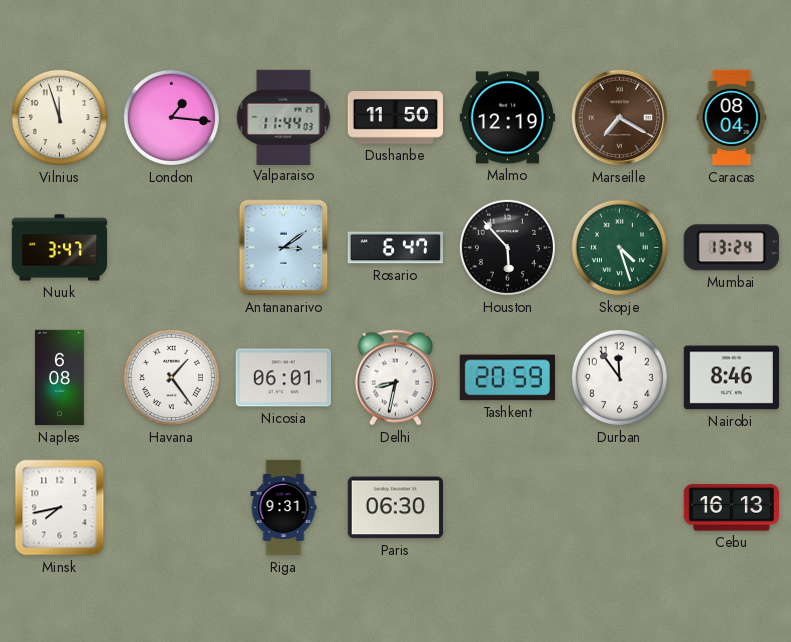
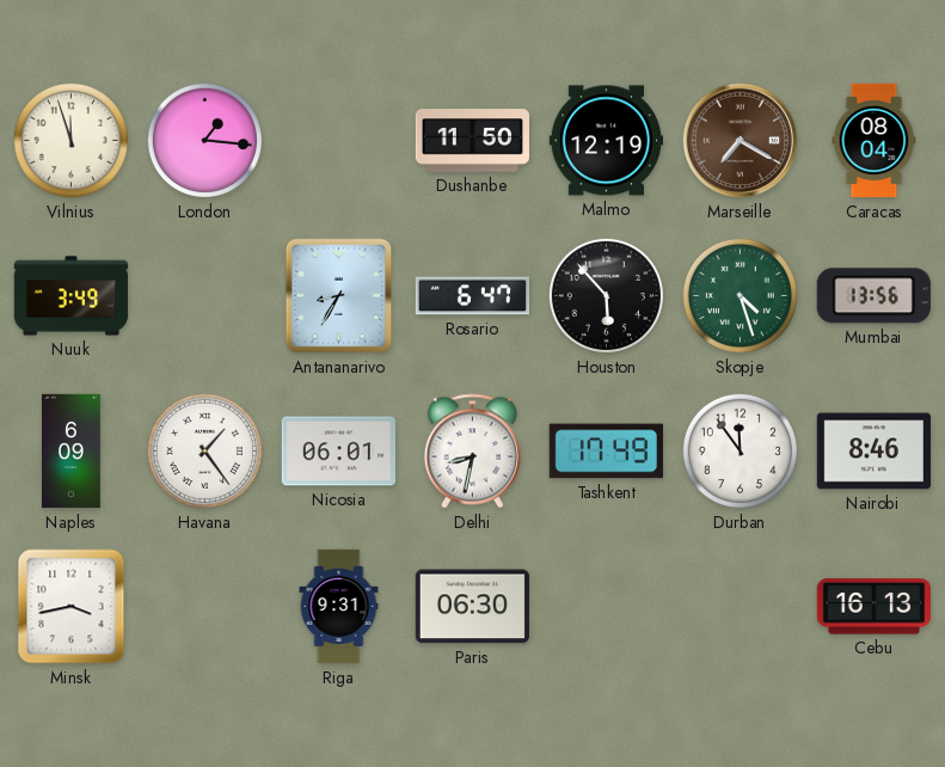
Valparaiso: 11:44 -> none
Nuuk: 3:47 -> 3:49
Antananarivo: 3:09 -> 8:35
Mumbai: 13:24 -> 13:56
Naples: 6:08 -> 6:09
Tashkent: 20:59 -> 17:49
Minsk: 7:43 -> 3:43
